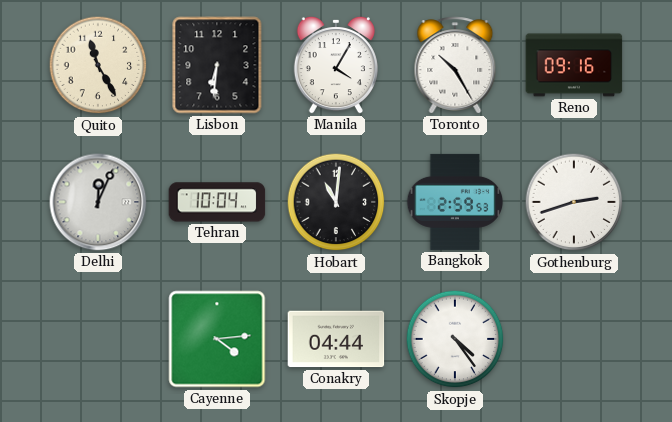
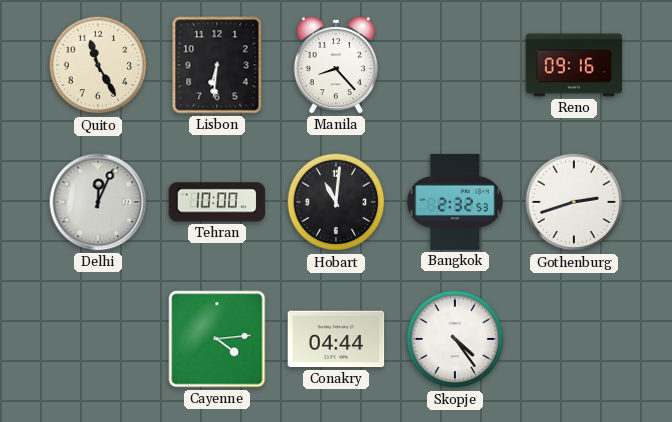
Manila: 4:05 -> 8:23
Toronto: 10:25 -> none
Tehran: 10:04 -> 10:00
Bangkok: 2:59 -> 2:32
